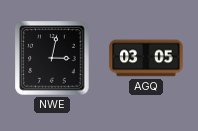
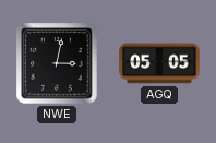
AGQ: 03:05 -> 05:05
